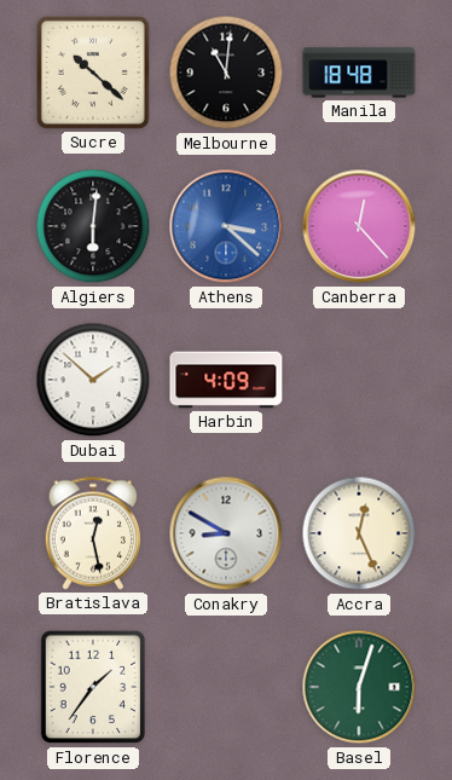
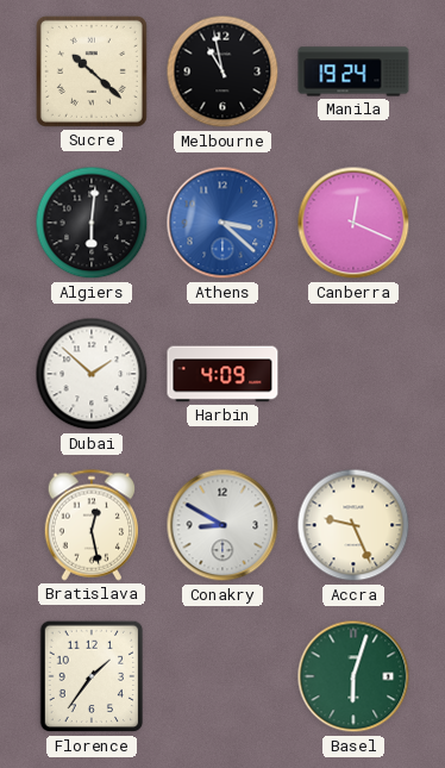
Melbourne: 11:01 -> 10:58
Manila: 18:48 -> 19:24
Canberra: 12:23 -> 12:19
Accra: 12:26 -> 9:26
